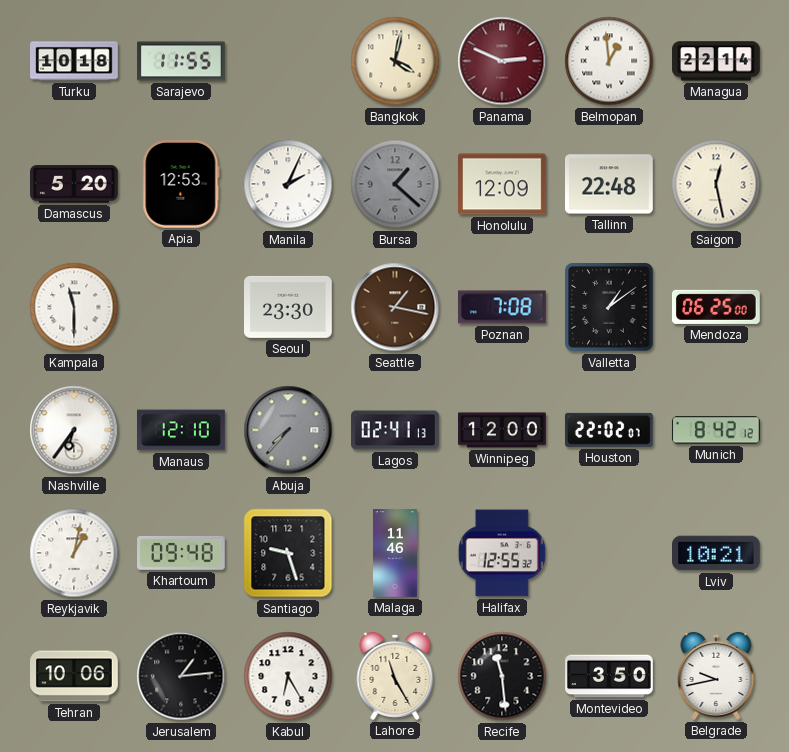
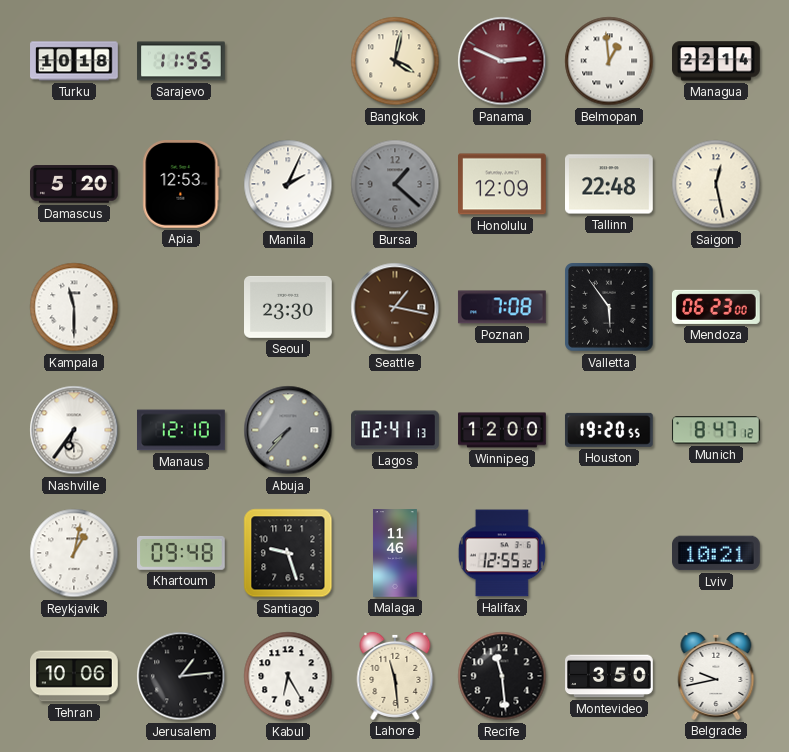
Valletta: 1:09 -> 5:54
Mendoza: 06:25 -> 06:23
Houston: 22:02 -> 19:20
Munich: 8:42 -> 8:47
Lahore: 11:25 -> 11:29
